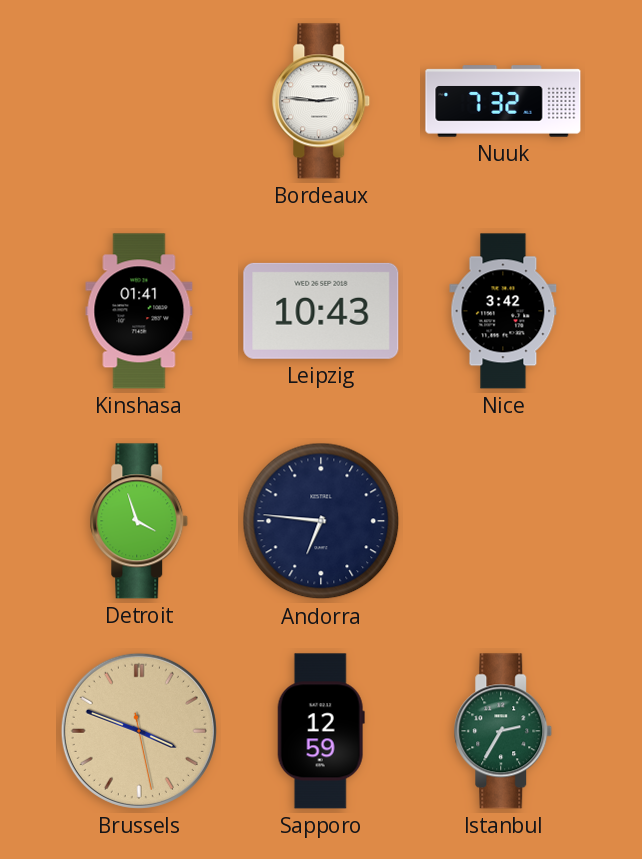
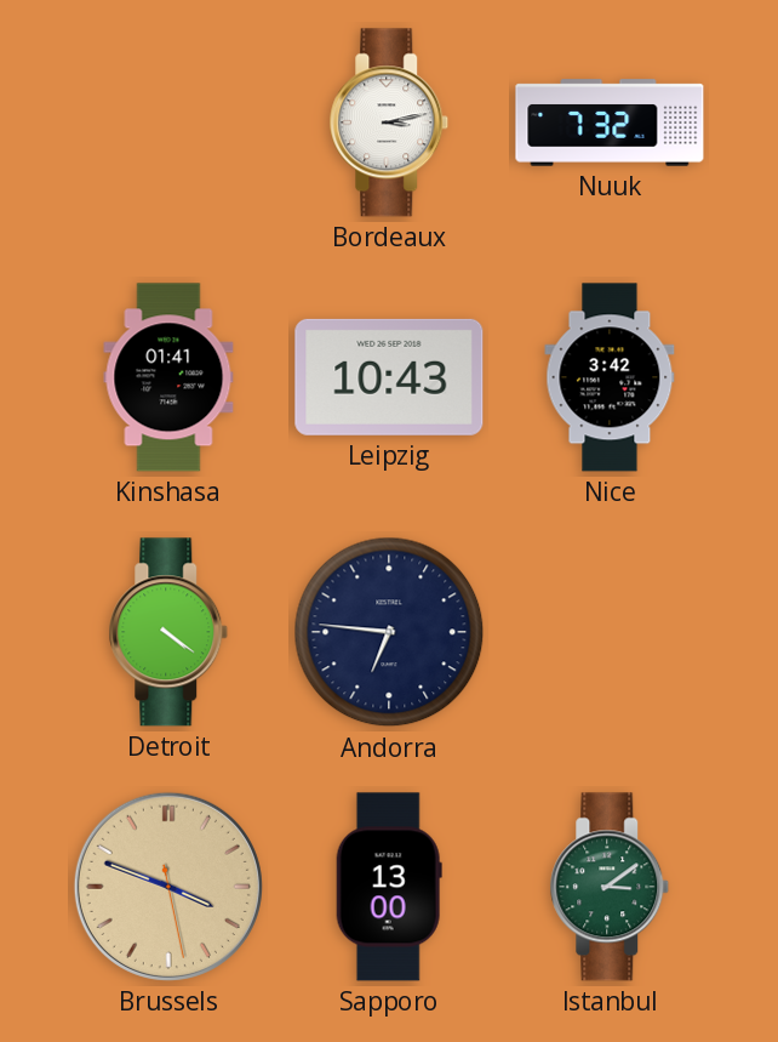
Bordeaux: 2:46 -> 3:13
Detroit: 3:57 -> 4:21
Sapporo: 12:59 -> 13:00
Istanbul: 2:35 -> 3:09
